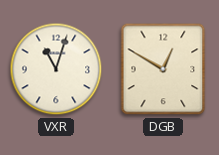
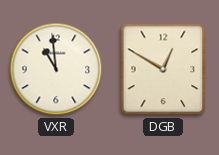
VXR: 11:03 -> 10:59
